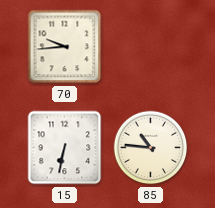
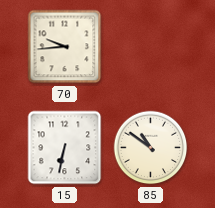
85: 10:46 -> 10:51
